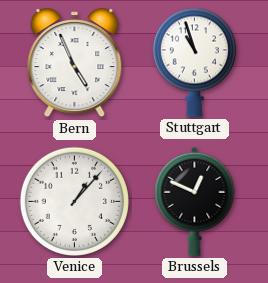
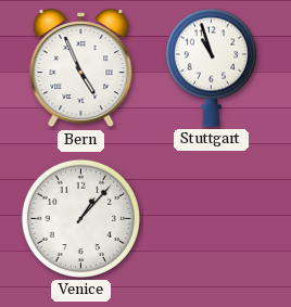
Brussels: 12:49 -> none
